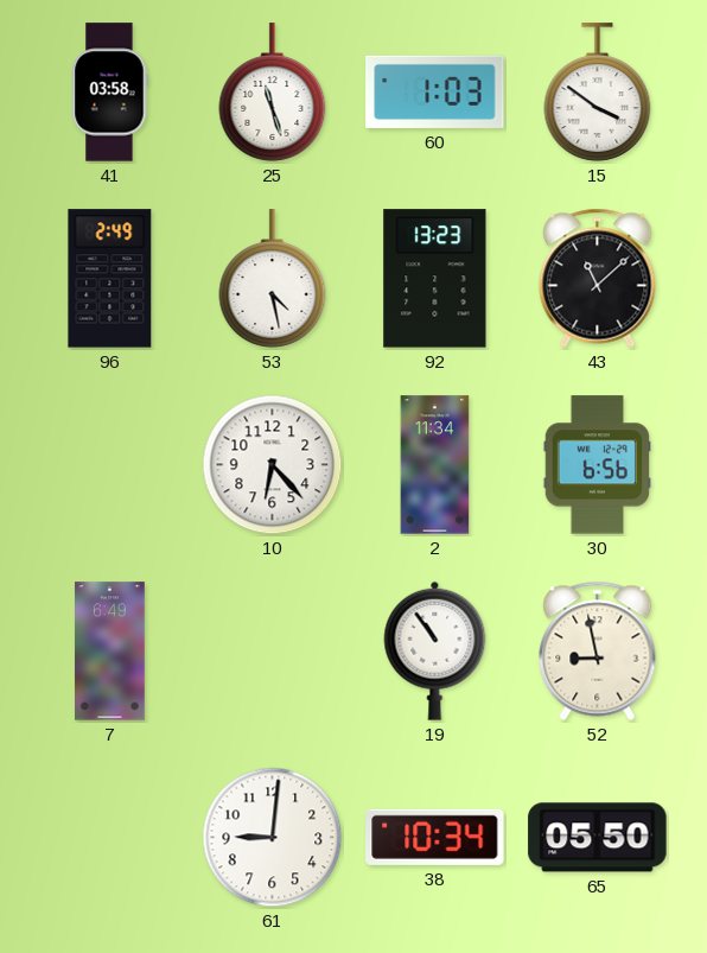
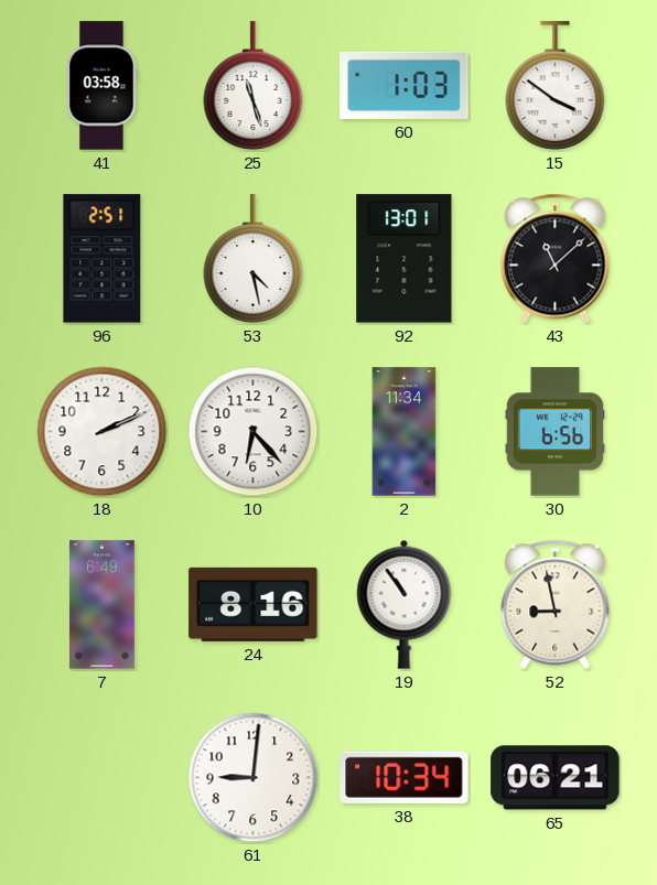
96: 2:49 -> 2:51
92: 13:23 -> 13:01
18: none -> 2:11
24: none -> 8:16
65: 05:50 -> 06:21
